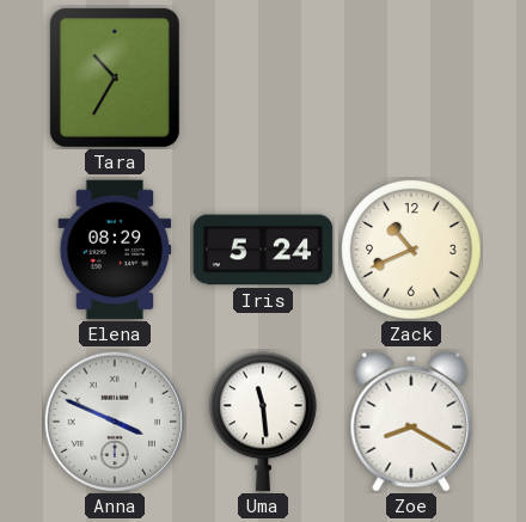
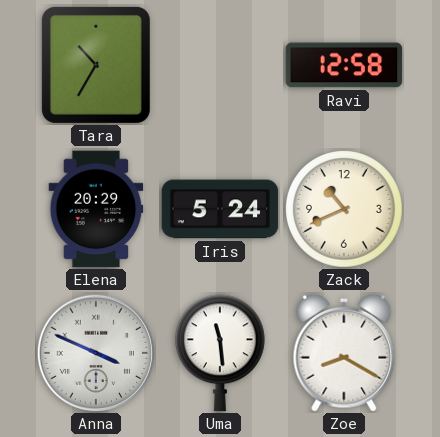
Ravi: none -> 12:58
Elena: 08:29 -> 20:29
